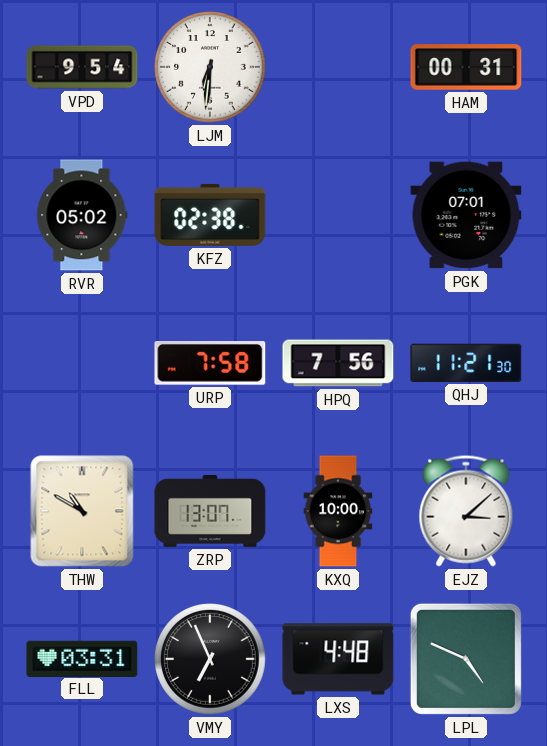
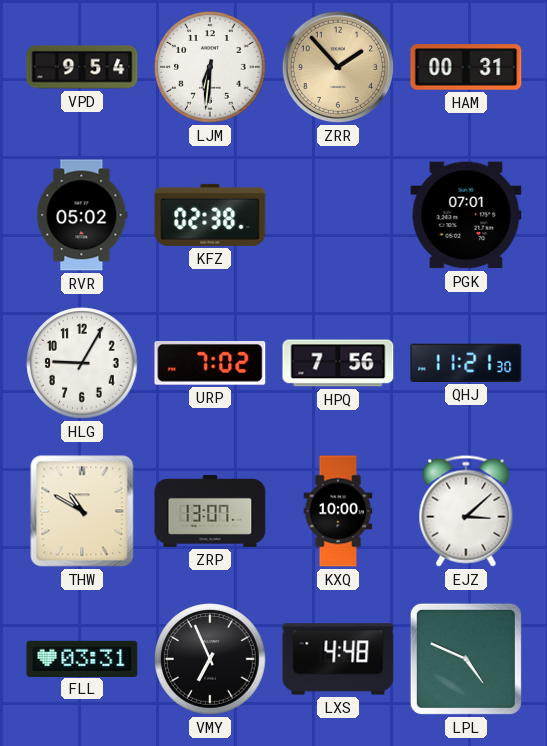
ZRR: none -> 1:53
HLG: none -> 9:05
URP: 7:58 -> 7:02
